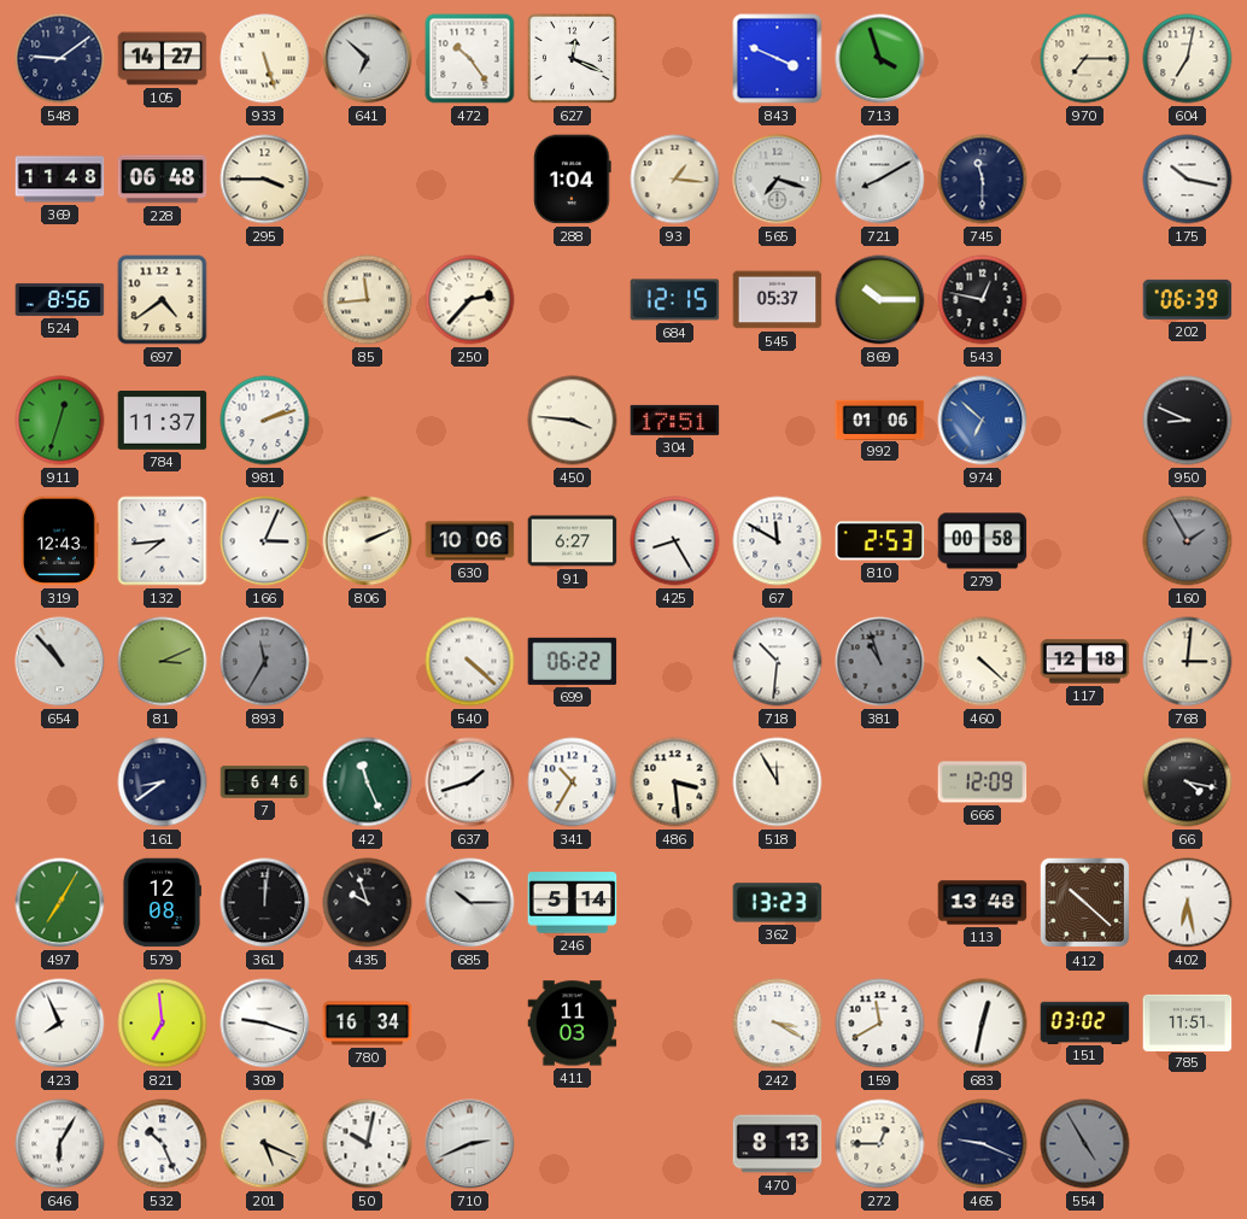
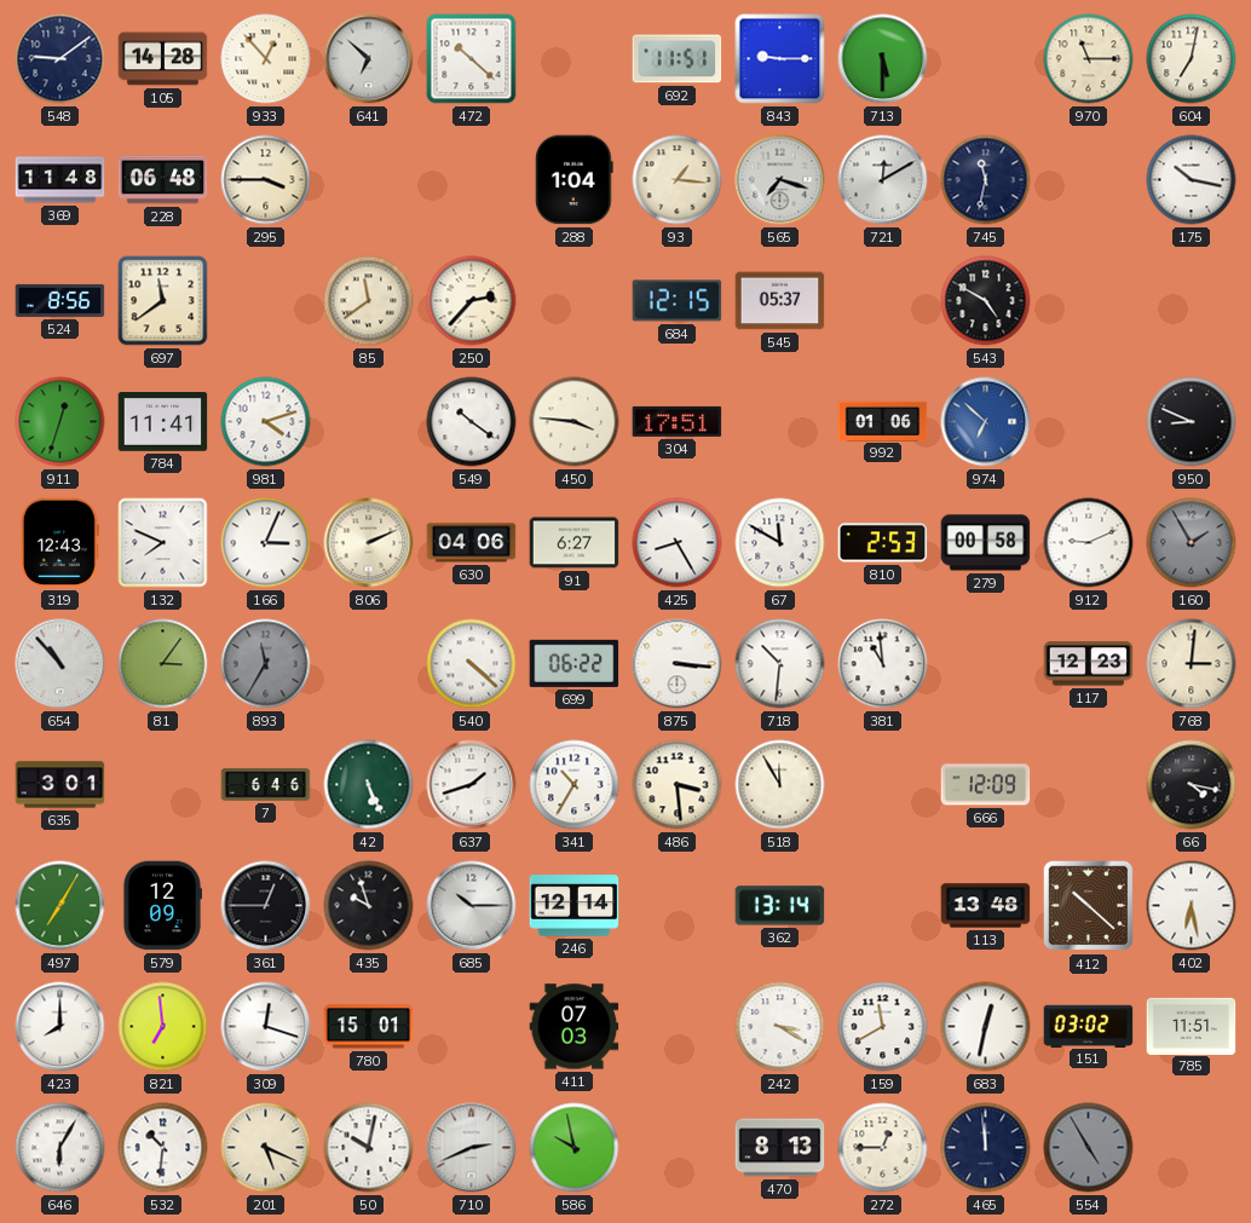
105: 14:27 -> 14:28
933: 5:27 -> 12:53
472: 10:24 -> 10:22
627: 12:19 -> none
692: none -> 11:51
843: 3:49 -> 9:15
713: 3:57 -> 5:30
970: 7:15 -> 11:15
721: 8:10 -> 12:10
745: 11:30 -> 11:32
697: 4:39 -> 11:39
85: 11:44 -> 11:39
869: 10:15 -> none
543: 12:47 -> 4:50
202: 06:39 -> none
784: 11:37 -> 11:41
981: 2:12 -> 4:12
549: none -> 10:21
132: 7:44 -> 7:49
630: 10:06 -> 04:06
912: none -> 9:11
81: 3:11 -> 3:06
875: none -> 3:16
381: 10:57 -> 10:59
381 dial: grey -> white
460: 4:22 -> none
117: 12:18 -> 12:23
635: none -> 3:01
161: 8:39 -> none
42: 11:26 -> 5:26
579: 12:08 -> 12:09
361: 12:01 -> 12:45
246: 5:14 -> 12:14
362: 13:23 -> 13:14
423: 7:56 -> 8:00
309: 9:18 -> 12:18
780: 16:34 -> 15:01
411: 11:03 -> 07:03
532: 10:26 -> 10:31
586: none -> 9:58
465: 9:19 -> 11:59
